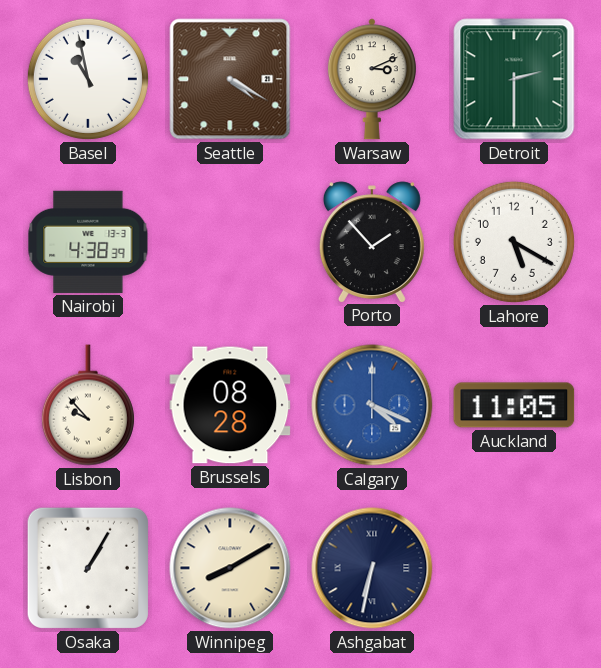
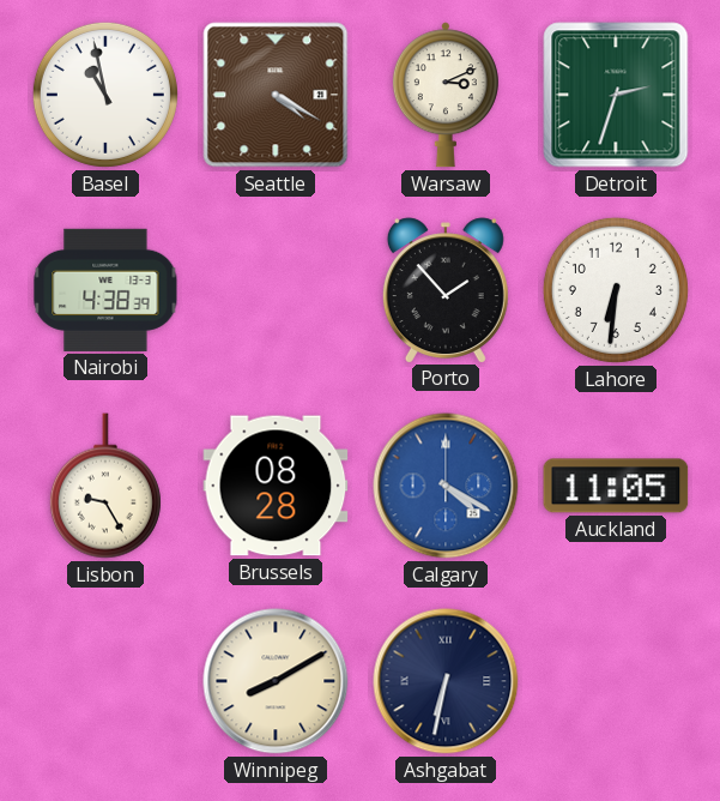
Detroit: 2:30 -> 2:33
Lahore: 5:20 -> 6:31
Lisbon: 9:53 -> 9:25
Calgary: 4:19 -> 4:20
Osaka: 1:05 -> none
